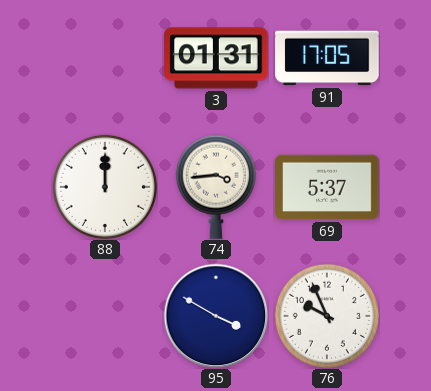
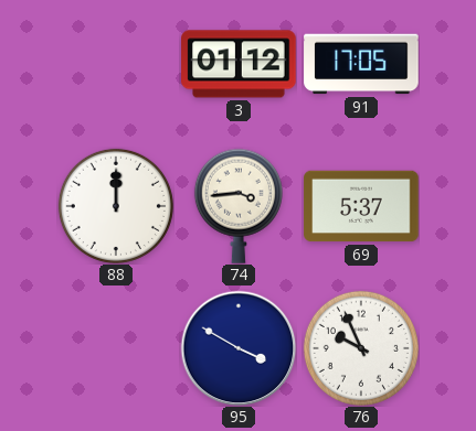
3: 01:31 -> 01:12
